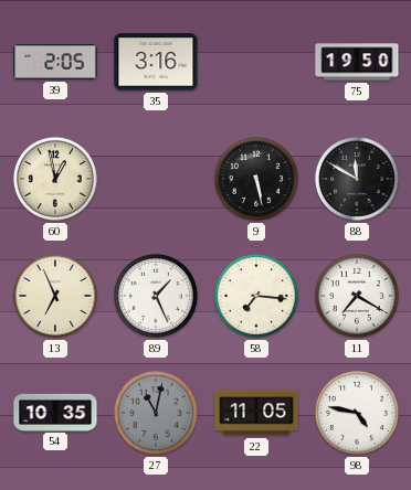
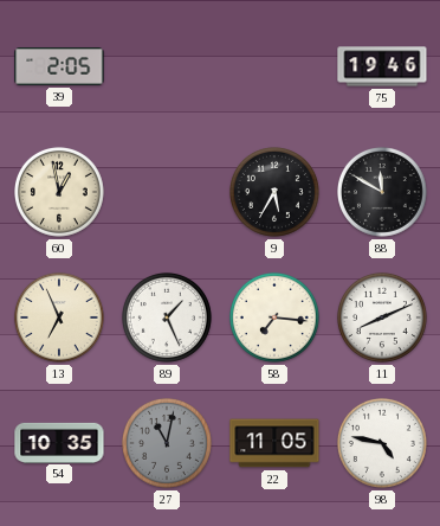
35: 3:16 -> none
75: 19:50 -> 19:46
9: 5:28 -> 5:35
11: 7:20 -> 8:11
